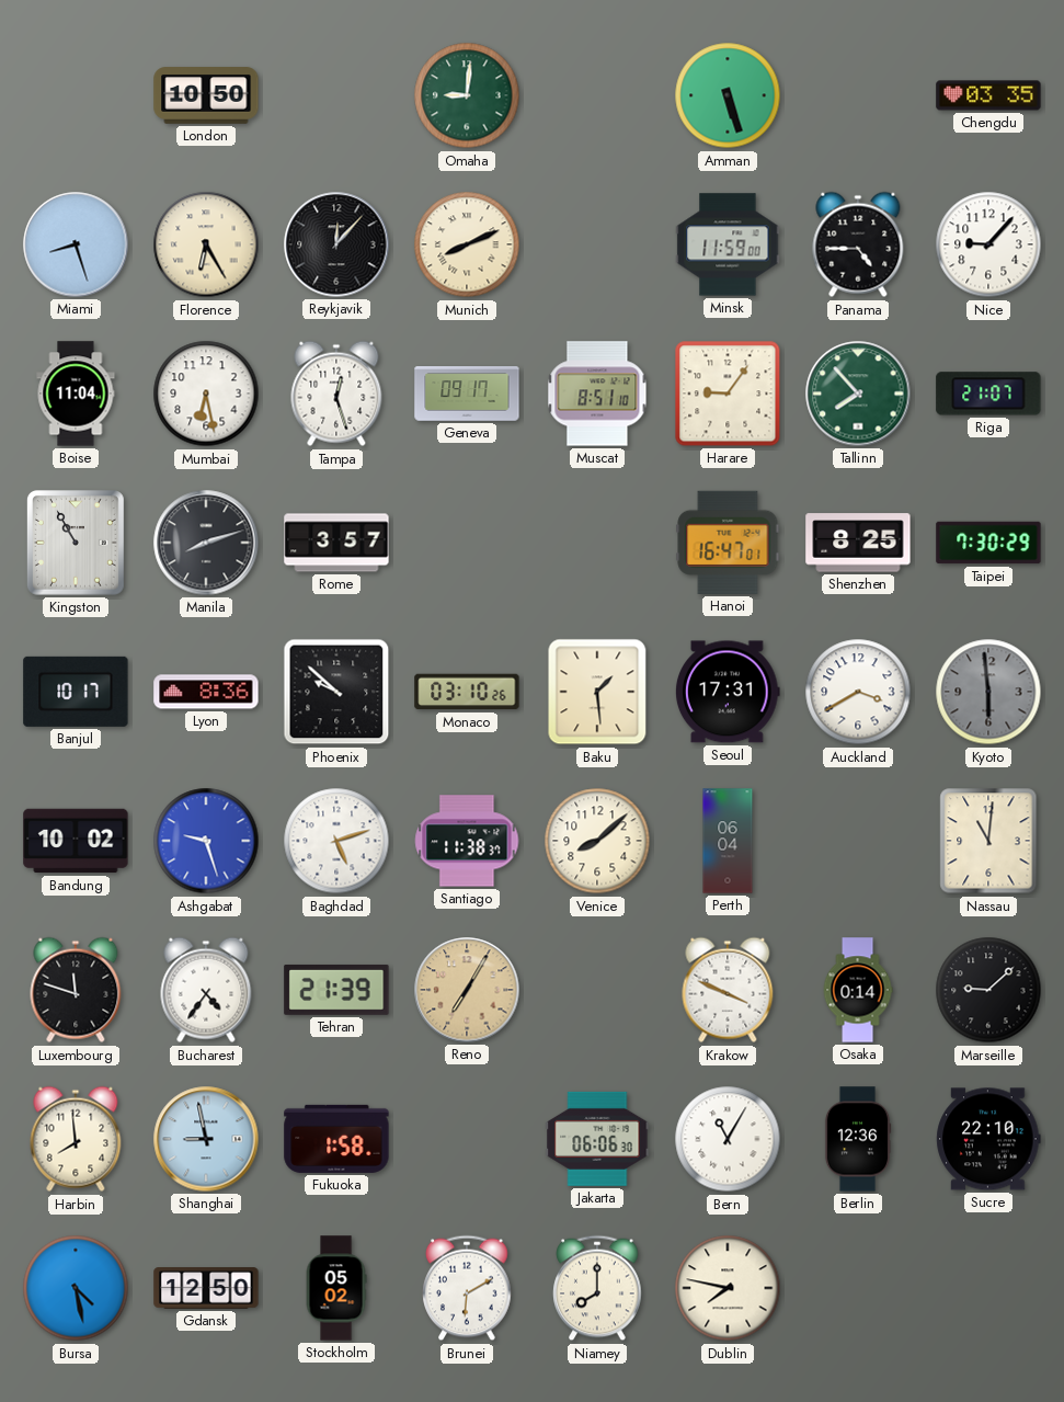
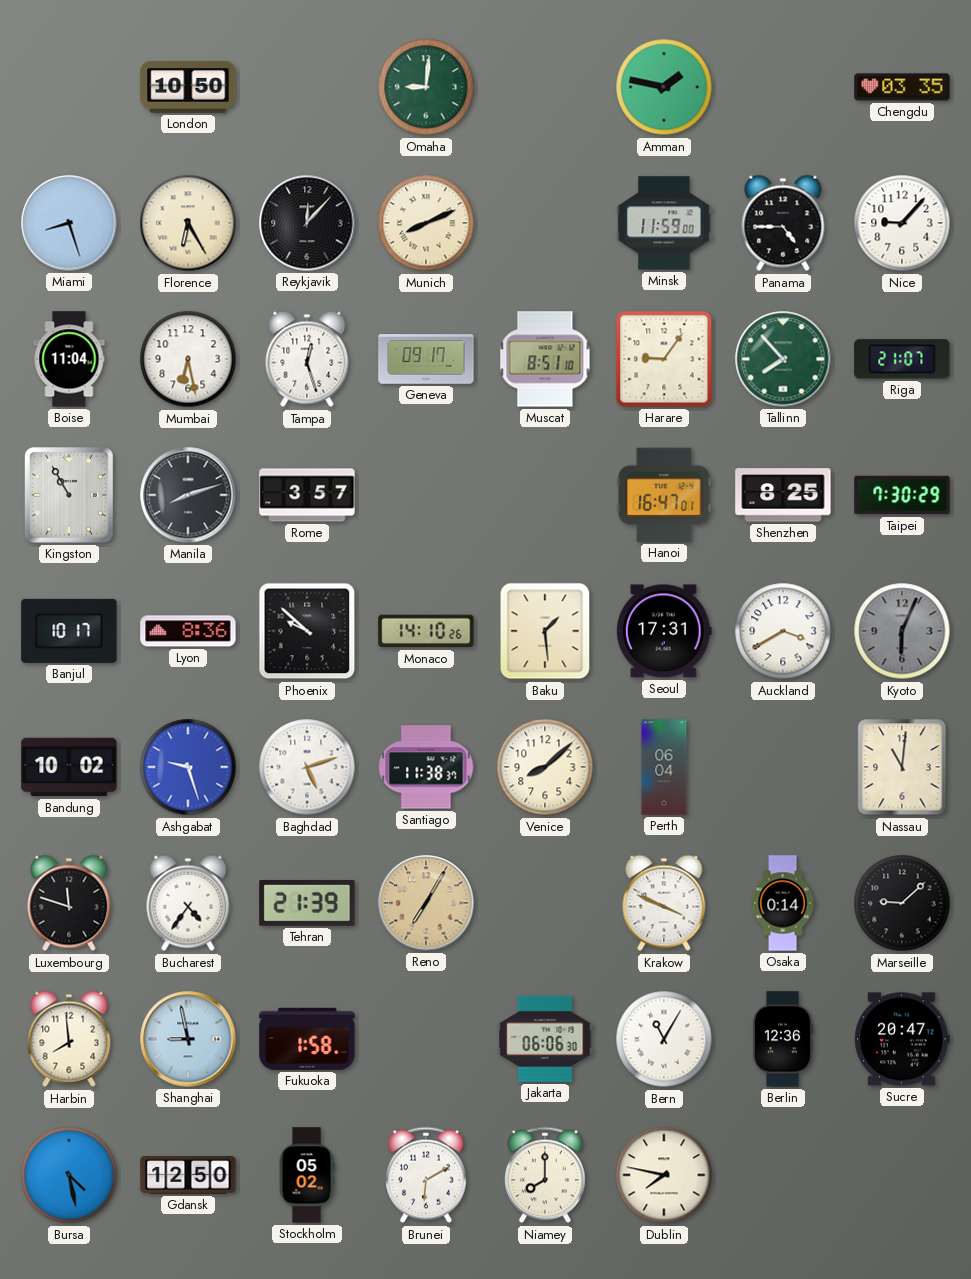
Amman: 5:27 -> 1:47
Monaco: 03:10 -> 14:10
Kyoto: 5:59 -> 6:04
Sucre: 22:10 -> 20:47
